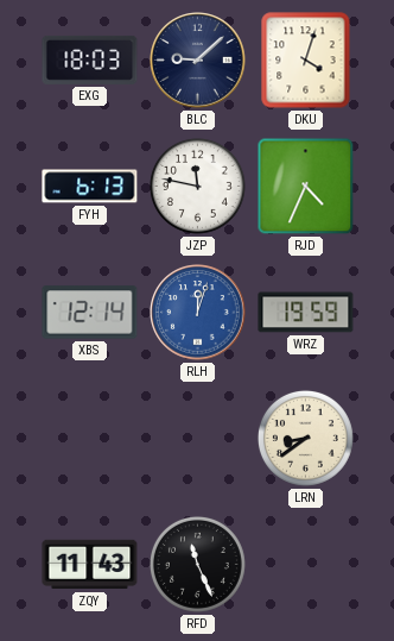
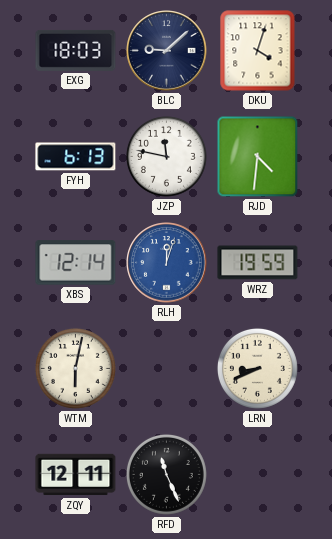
RJD: 4:34 -> 4:31
WTM: none -> 6:02
LRN: 8:39 -> 8:41
ZQY: 11:43 -> 12:11
